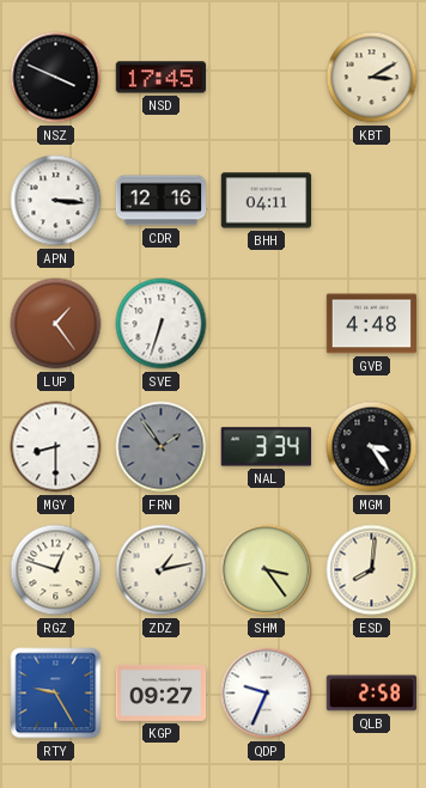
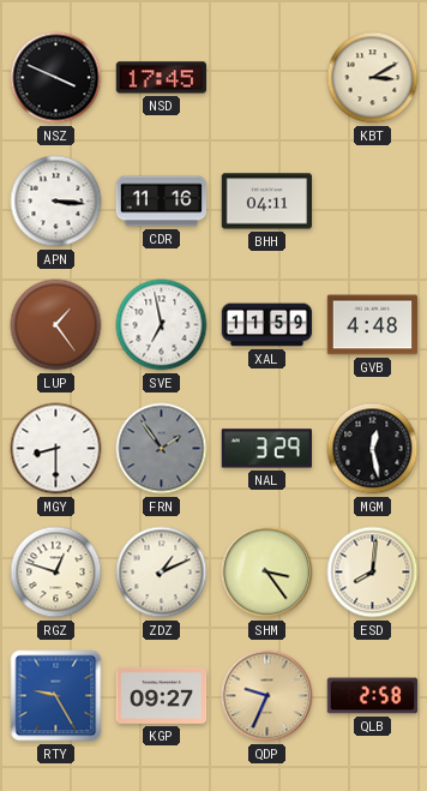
CDR: 12:16 -> 11:16
SVE: 6:33 -> 6:58
XAL: none -> 11:59
NAL: 3:34 -> 3:29
MGM: 3:24 -> 12:28
ZDZ: 1:13 -> 1:11
QDP dial: white -> champagne
